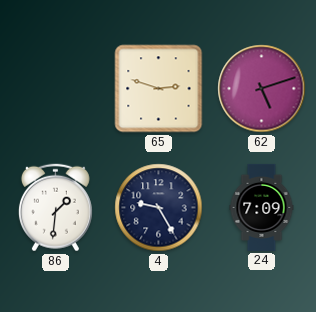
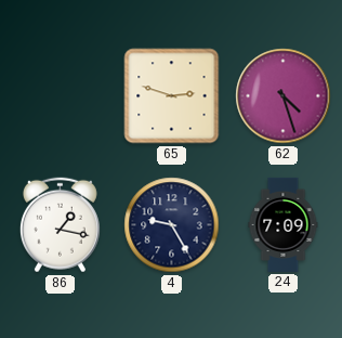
62: 5:12 -> 4:27
86: 1:31 -> 1:17
